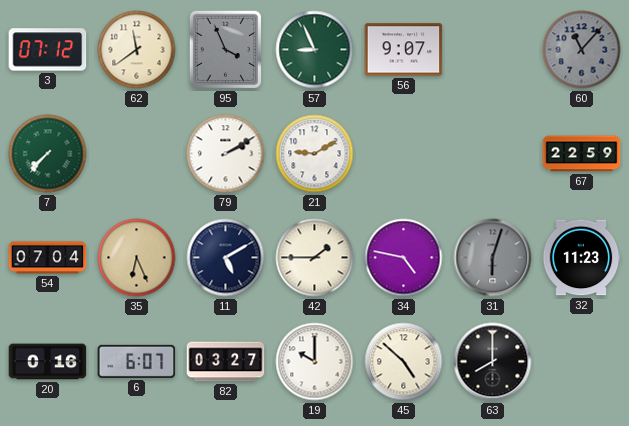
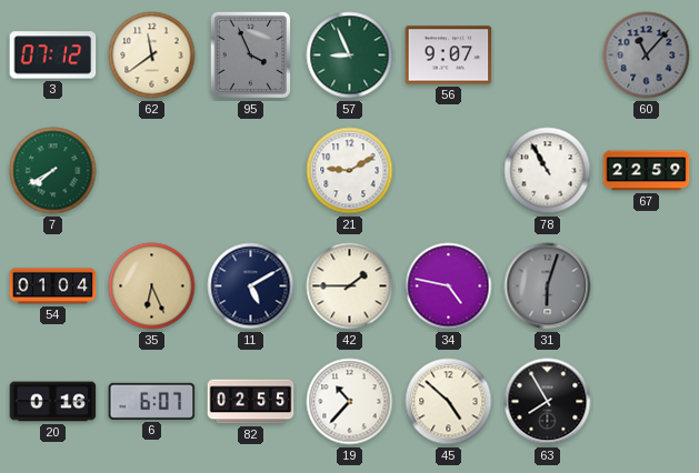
7: 7:37 -> 7:40
79: 2:10 -> none
78: none -> 10:55
54: 07:04 -> 01:04
32: 11:23 -> none
82: 03:27 -> 02:55
19: 10:00 -> 10:37
63: 8:00 -> 7:55
